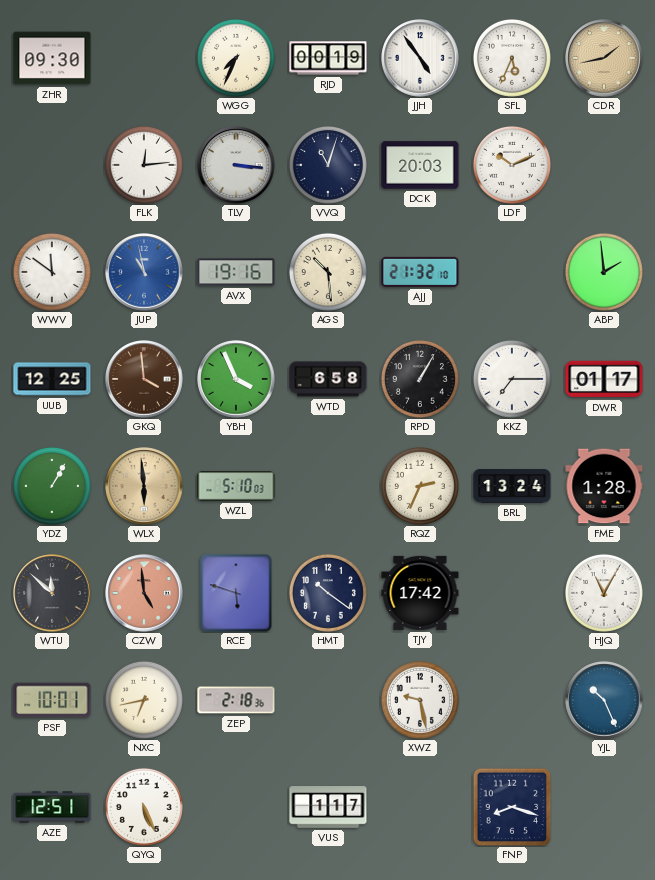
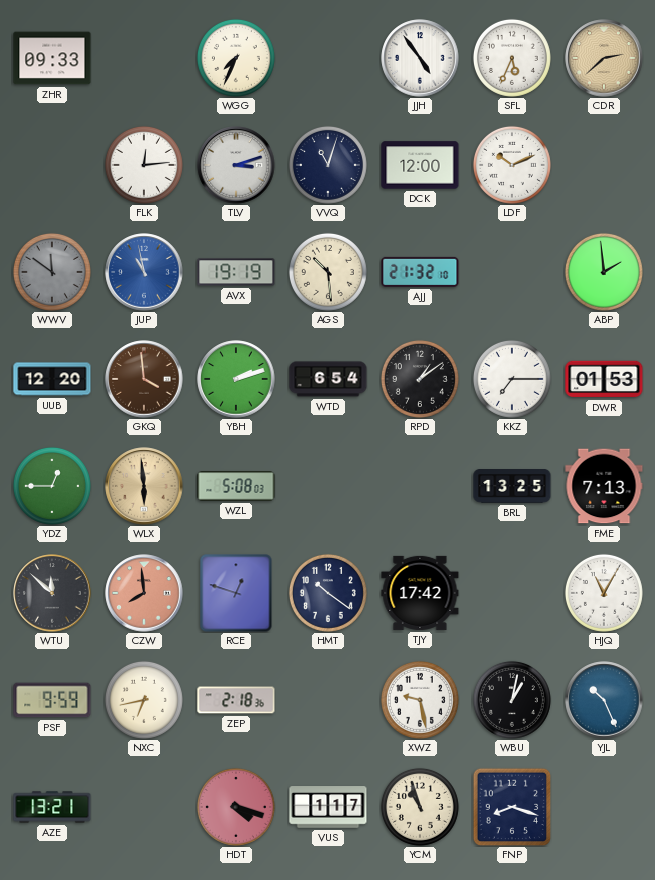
ZHR: 09:30 -> 09:33
RJD: 00:19 -> none
CDR: 1:43 -> 2:38
TLV: 3:16 -> 3:12
DCK: 20:03 -> 12:00
WWV dial: white -> grey
AVX: 19:16 -> 19:19
UUB: 12:25 -> 12:20
YBH: 3:56 -> 2:12
WTD: 6:58 -> 6:54
RPD: 1:05 -> 1:09
DWR: 01:17 -> 01:53
YDZ: 1:05 -> 12:45
WZL: 5:10 -> 5:08
RQZ: 2:34 -> none
BRL: 13:24 -> 13:25
FME: 1:28 -> 7:13
CZW: 4:59 -> 7:59
RCE: 5:48 -> 12:48
PSF: 10:01 -> 9:59
WBU: none -> 1:02
AZE: 12:51 -> 13:21
QYQ: 5:26 -> none
HDT: none -> 4:18
YCM: none -> 10:57
